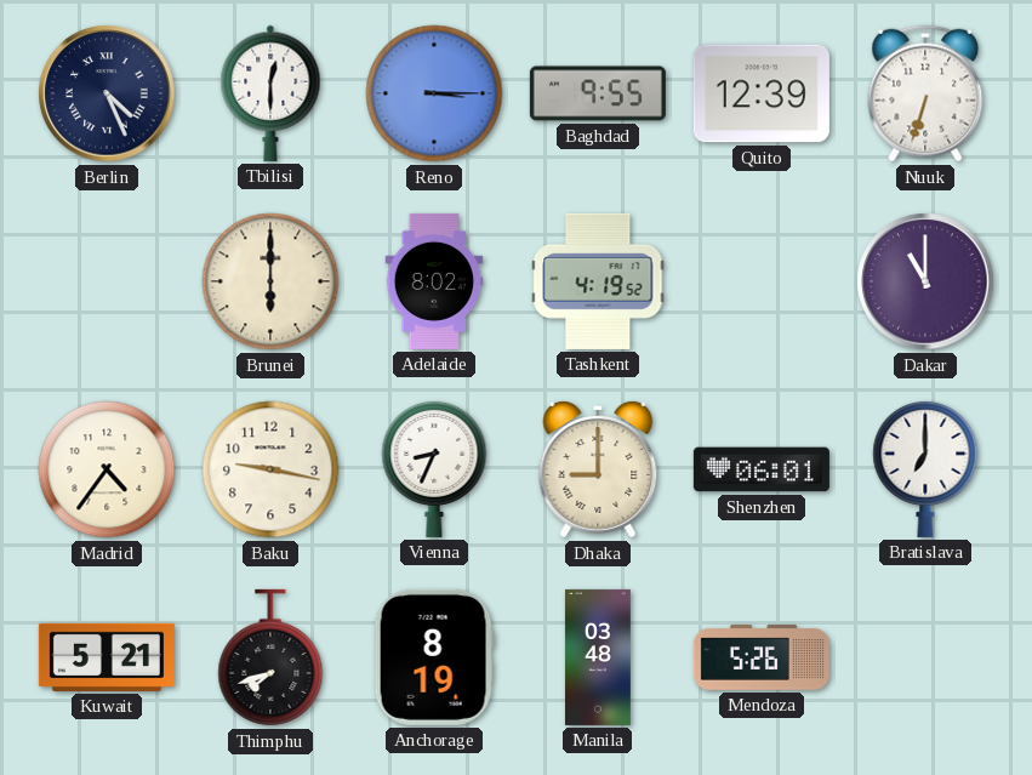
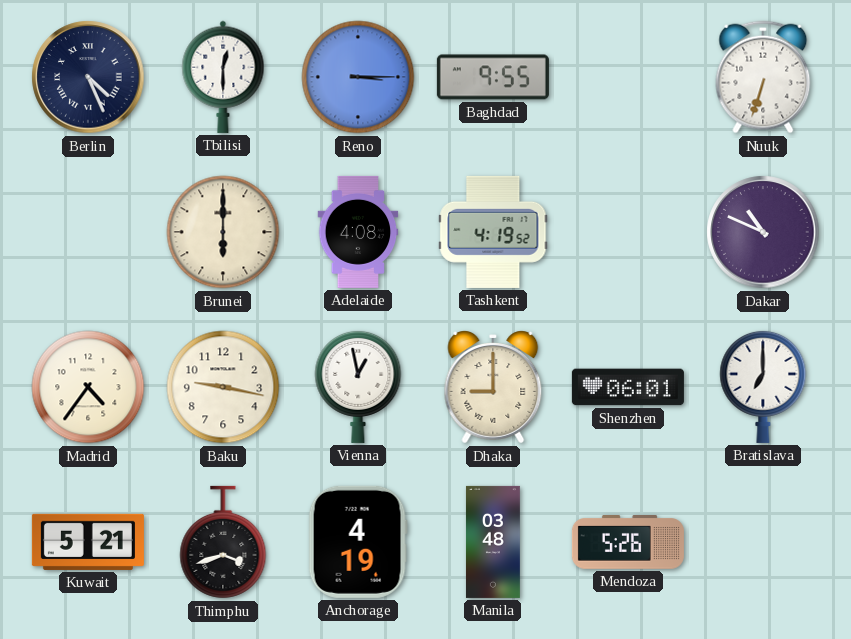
Quito: 12:39 -> none
Adelaide: 8:02 -> 4:08
Dakar: 11:00 -> 10:49
Vienna: 8:34 -> 12:58
Thimphu: 7:42 -> 3:42
Anchorage: 8:19 -> 4:19
